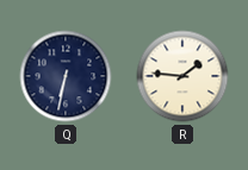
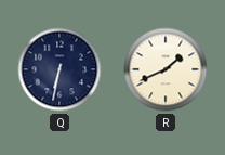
R: 1:46 -> 1:41
